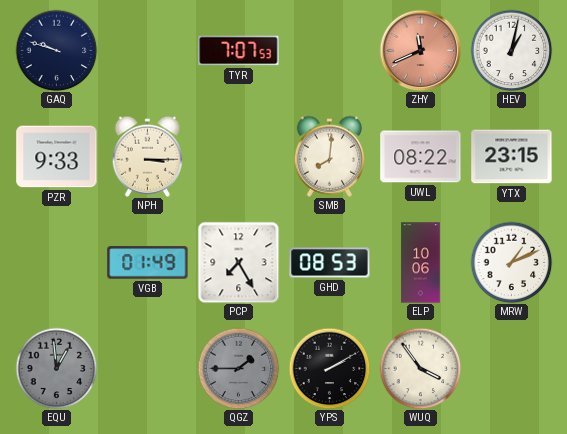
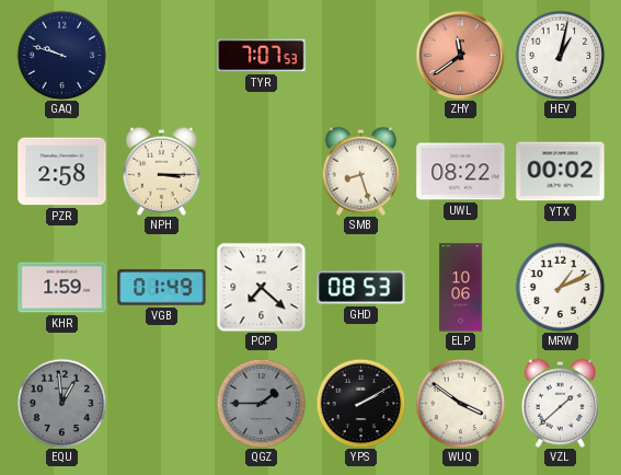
ZHY: 11:41 -> 11:39
PZR: 9:33 -> 2:58
SMB: 8:01 -> 8:27
YTX: 23:15 -> 00:02
KHR: none -> 1:59
PCP: 7:25 -> 7:22
WUQ: 3:54 -> 3:51
VZL: none -> 1:38
